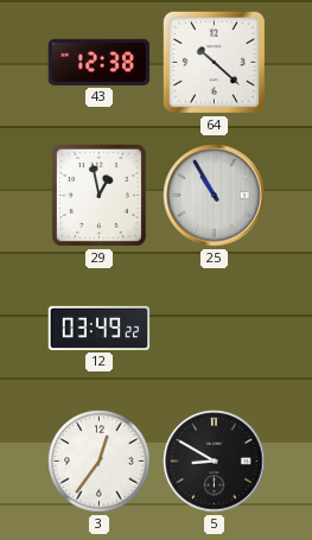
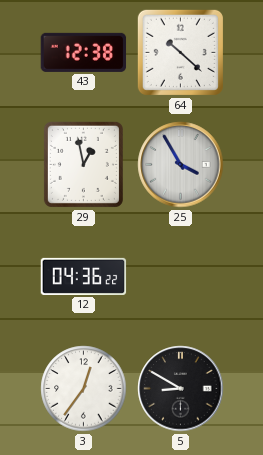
25: 10:55 -> 3:55
12: 03:49 -> 04:36
